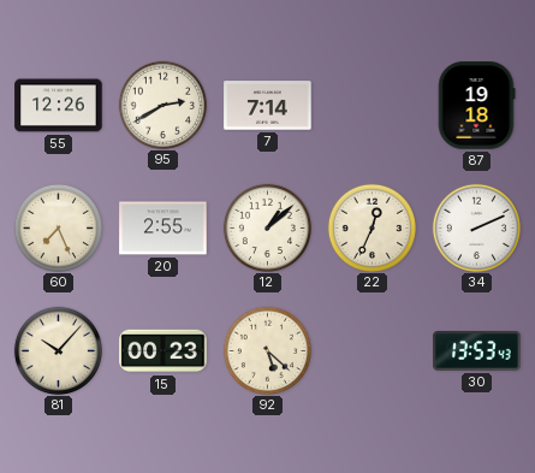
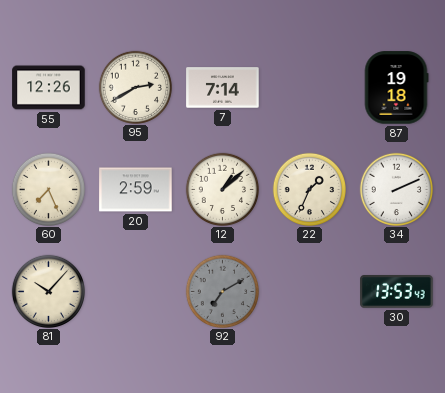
20: 2:55 -> 2:59
22: 12:34 -> 1:34
15: 00:23 -> none
92: 5:22 -> 7:10
92 dial: cream -> grey
